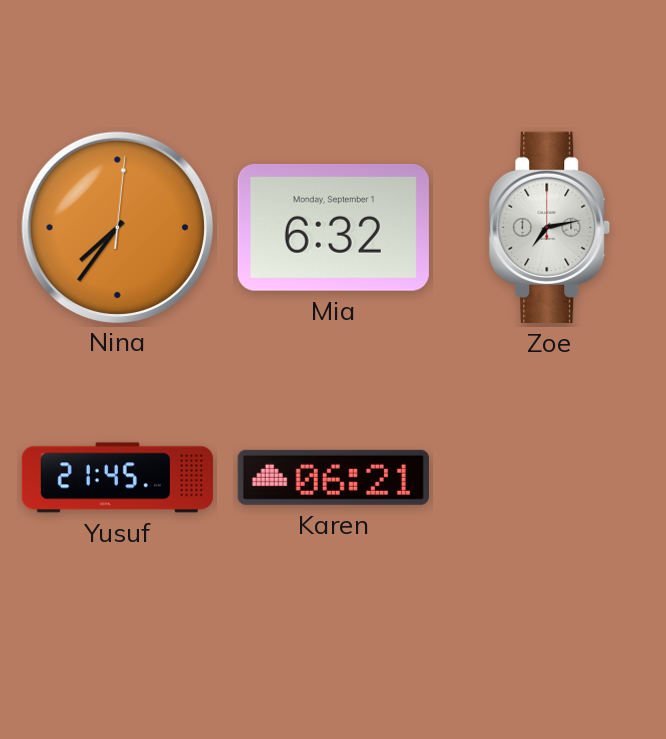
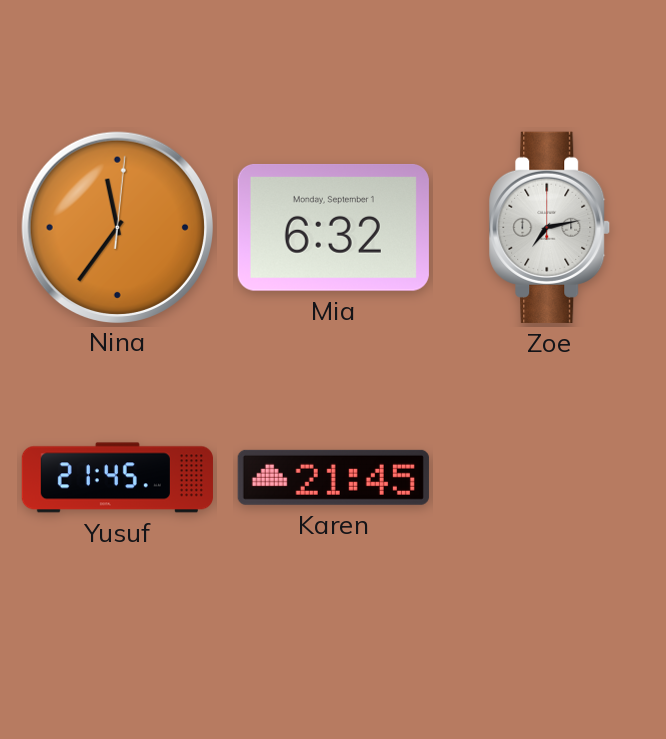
Nina: 7:36 -> 11:36
Karen: 06:21 -> 21:45
